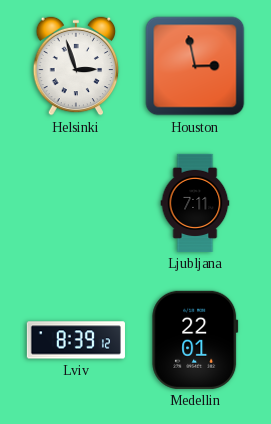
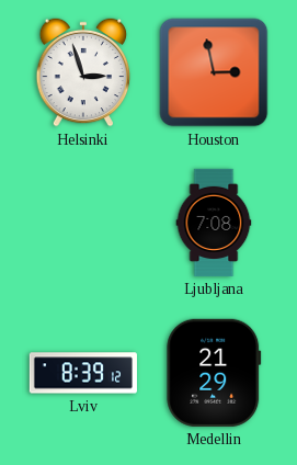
Ljubljana: 7:11 -> 7:08
Medellin: 22:01 -> 21:29
